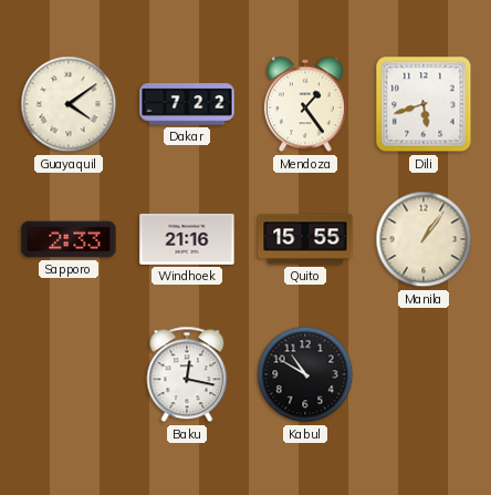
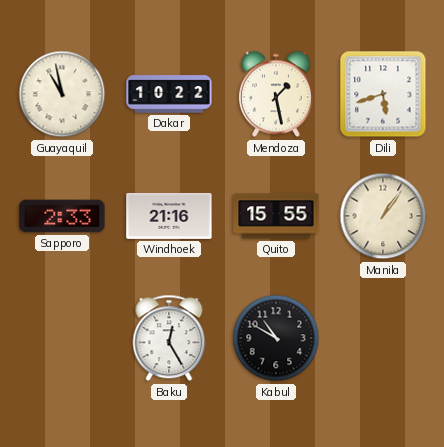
Guayaquil: 4:09 -> 10:58
Dakar: 7:22 -> 10:22
Mendoza: 1:24 -> 1:28
Baku: 12:17 -> 12:25
